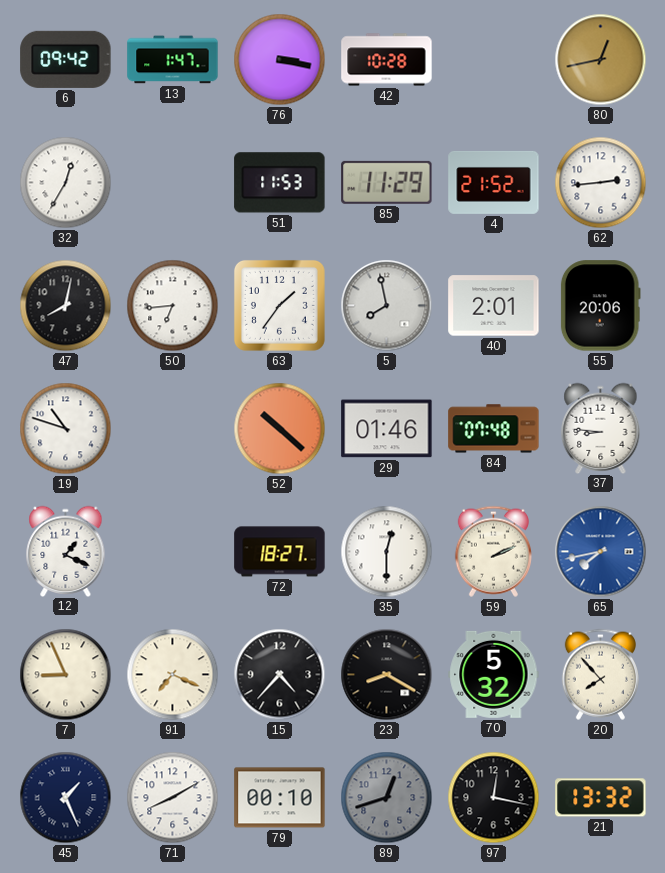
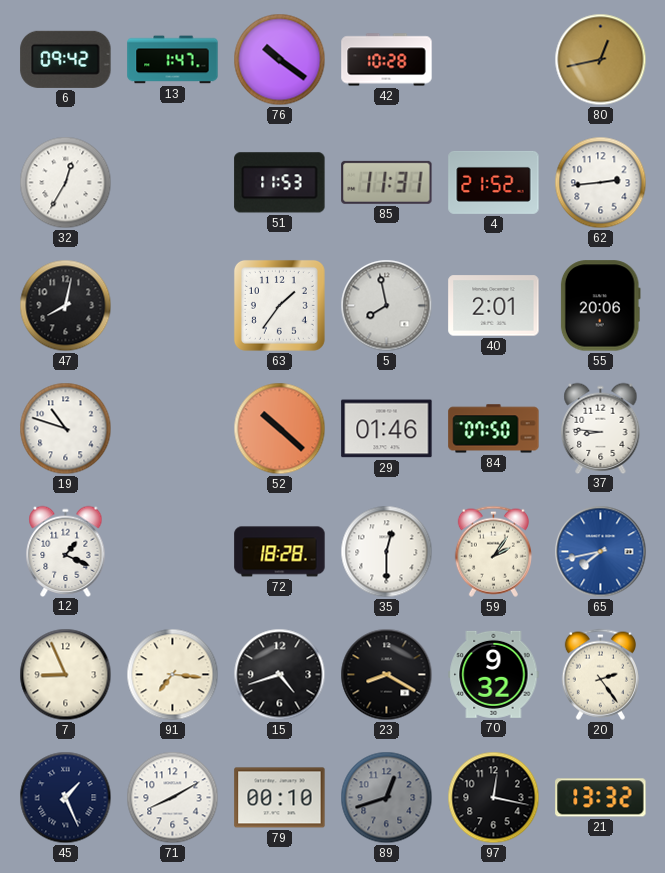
76: 3:17 -> 10:21
85: 11:29 -> 11:31
50: 6:44 -> none
84: 07:48 -> 07:50
72: 18:27 -> 18:28
59: 2:11 -> 2:06
91: 7:19 -> 7:16
15: 4:37 -> 4:42
70: 5:32 -> 9:32
20: 7:53 -> 2:24
